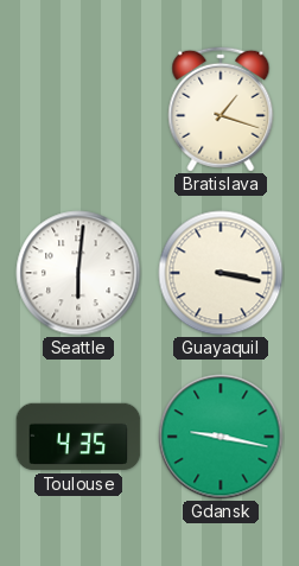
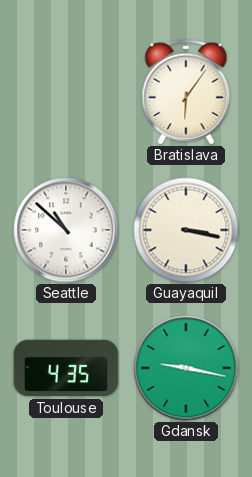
Bratislava: 1:18 -> 6:06
Seattle: 6:01 -> 10:52
